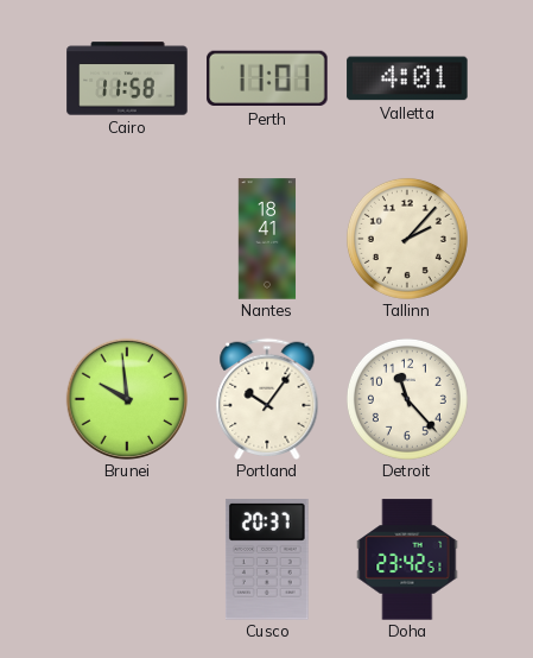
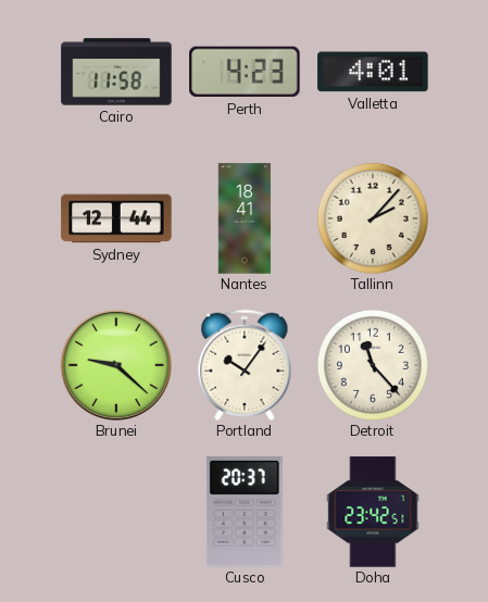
Perth: 11:01 -> 4:23
Sydney: none -> 12:44
Brunei: 9:59 -> 9:22
